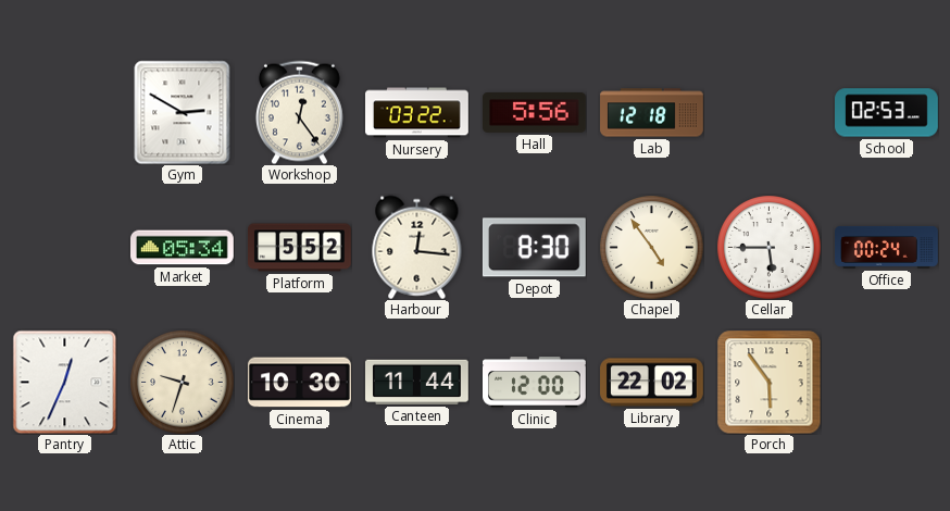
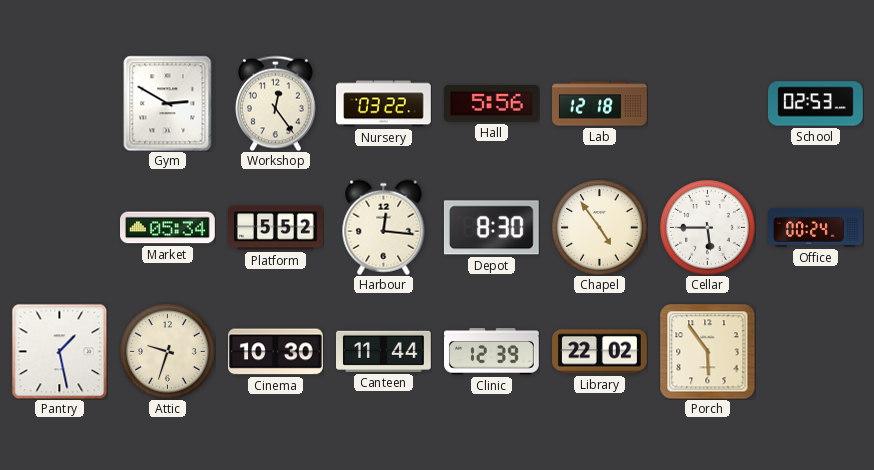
Pantry: 12:34 -> 1:28
Clinic: 12:00 -> 12:39
